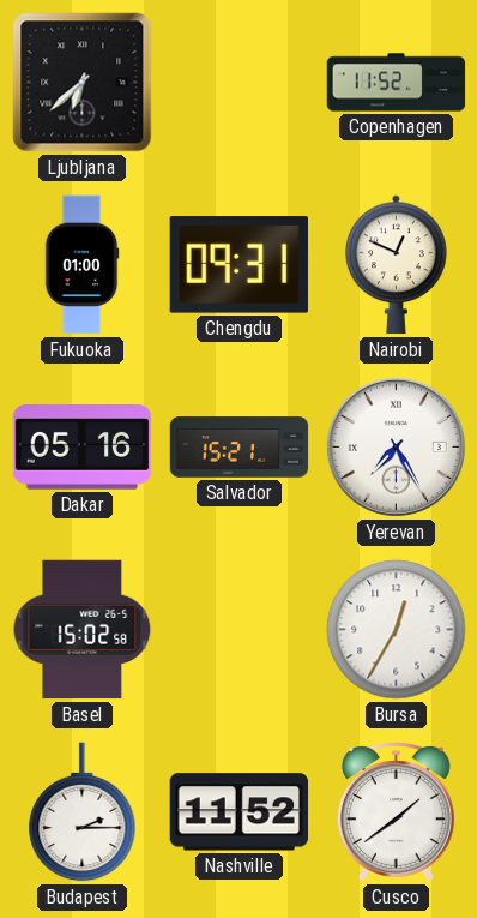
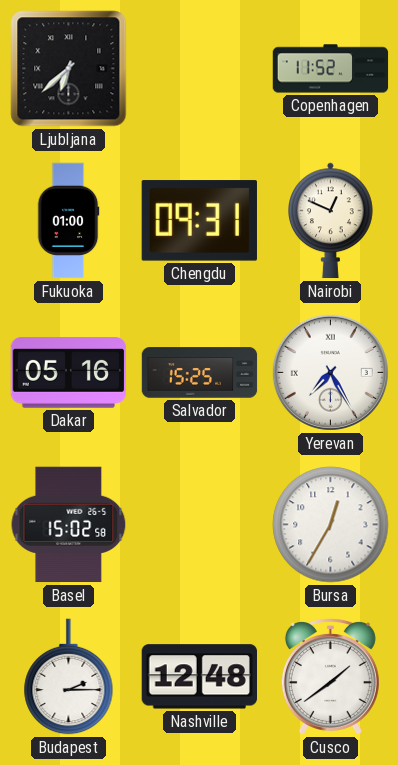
Salvador: 15:21 -> 15:25
Nashville: 11:52 -> 12:48
